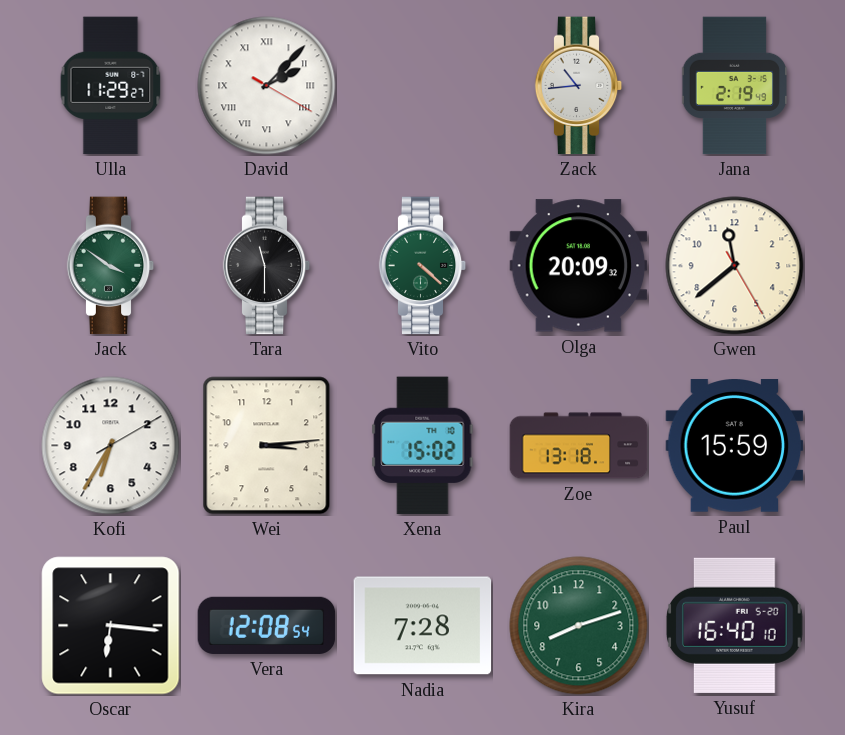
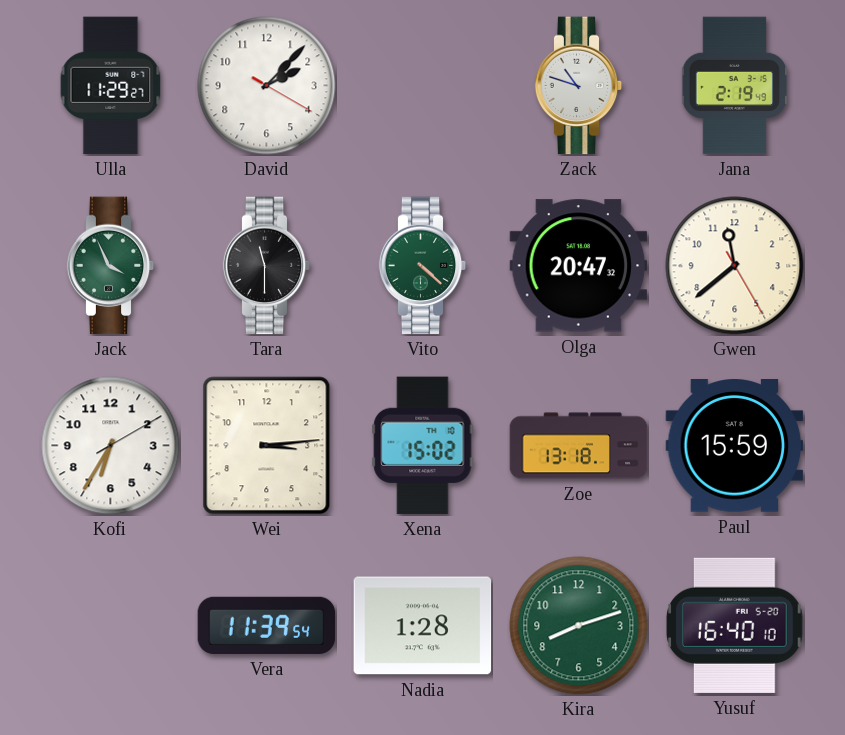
David numerals: Roman -> Arabic
Zack: 10:44 -> 10:48
Jack: 3:51 -> 3:56
Olga: 20:09 -> 20:47
Oscar: 6:16 -> none
Vera: 12:08 -> 11:39
Nadia: 7:28 -> 1:28
